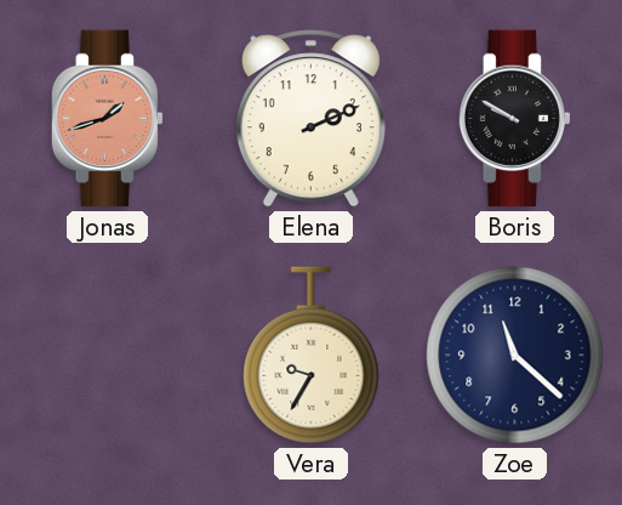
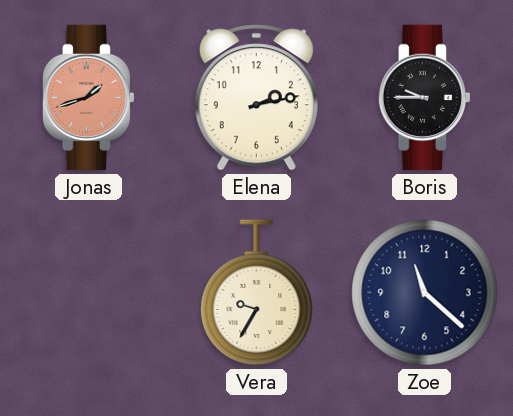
Elena: 2:11 -> 2:13
Boris: 9:50 -> 9:45
